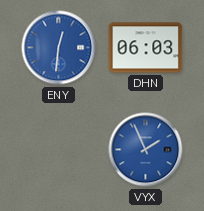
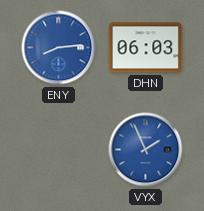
ENY: 12:31 -> 8:14
